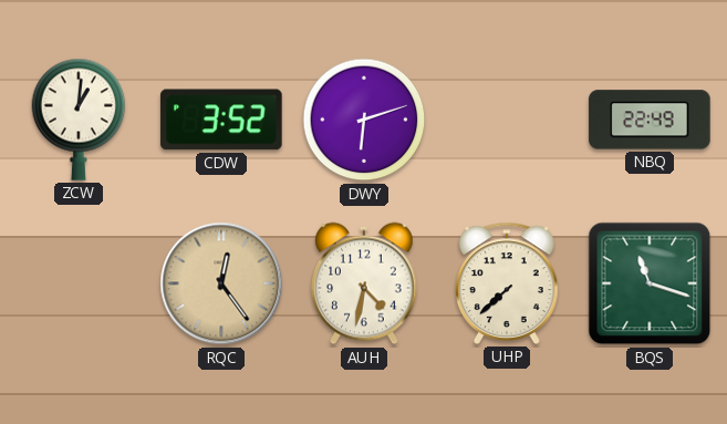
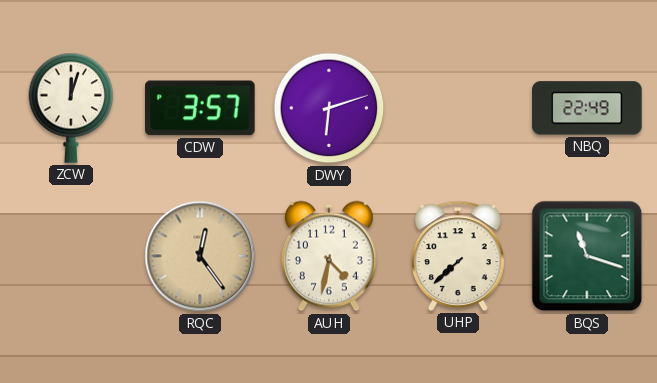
ZCW: 1:01 -> 12:03
CDW: 3:52 -> 3:57
